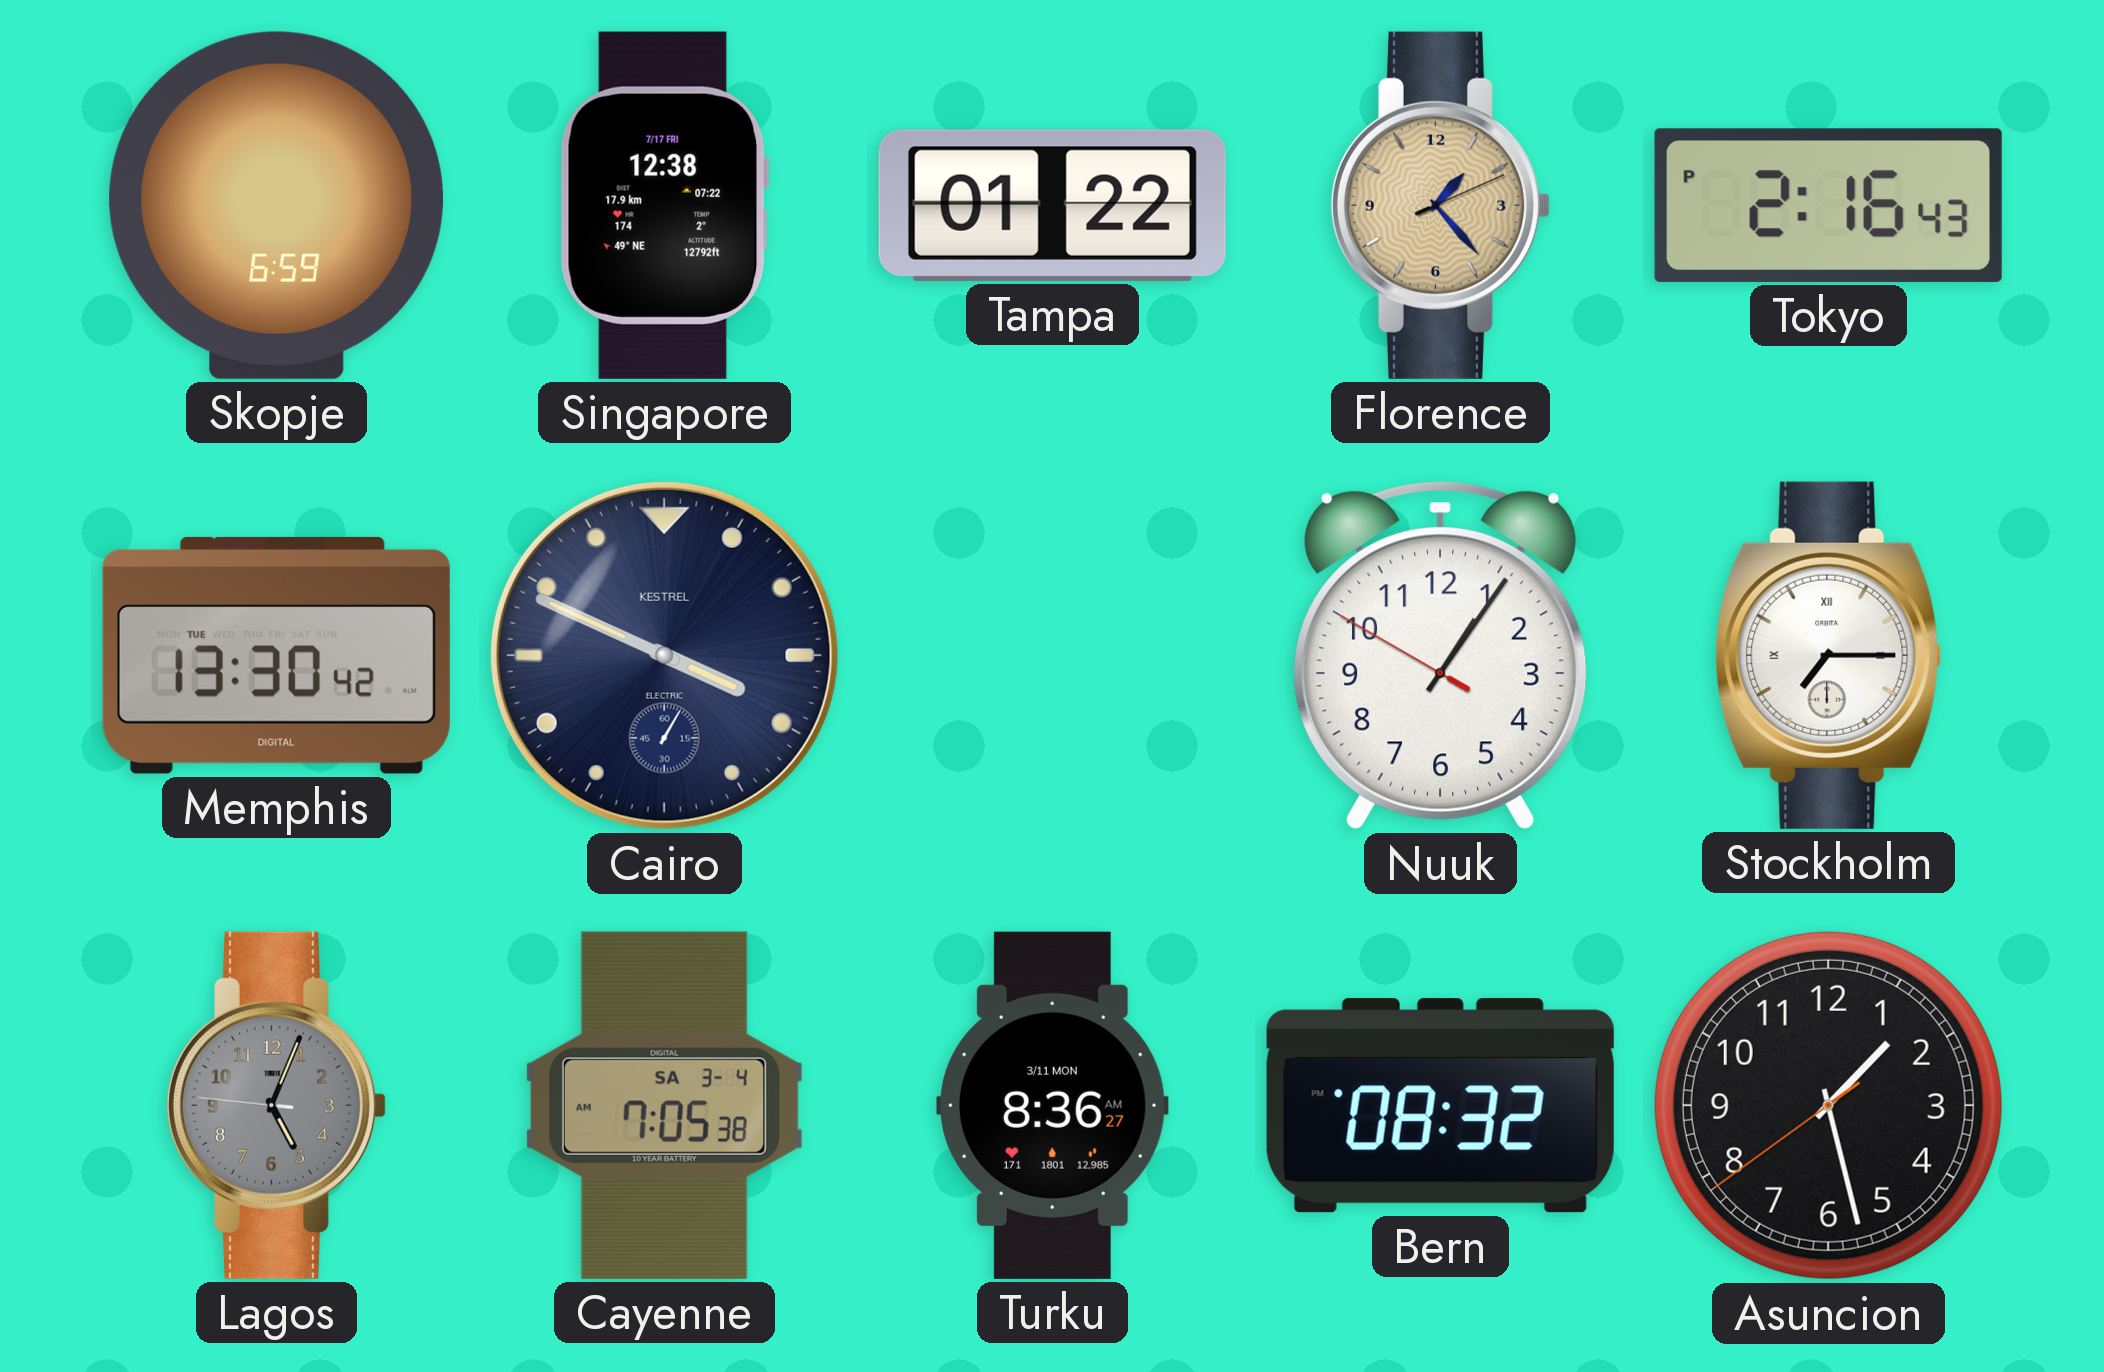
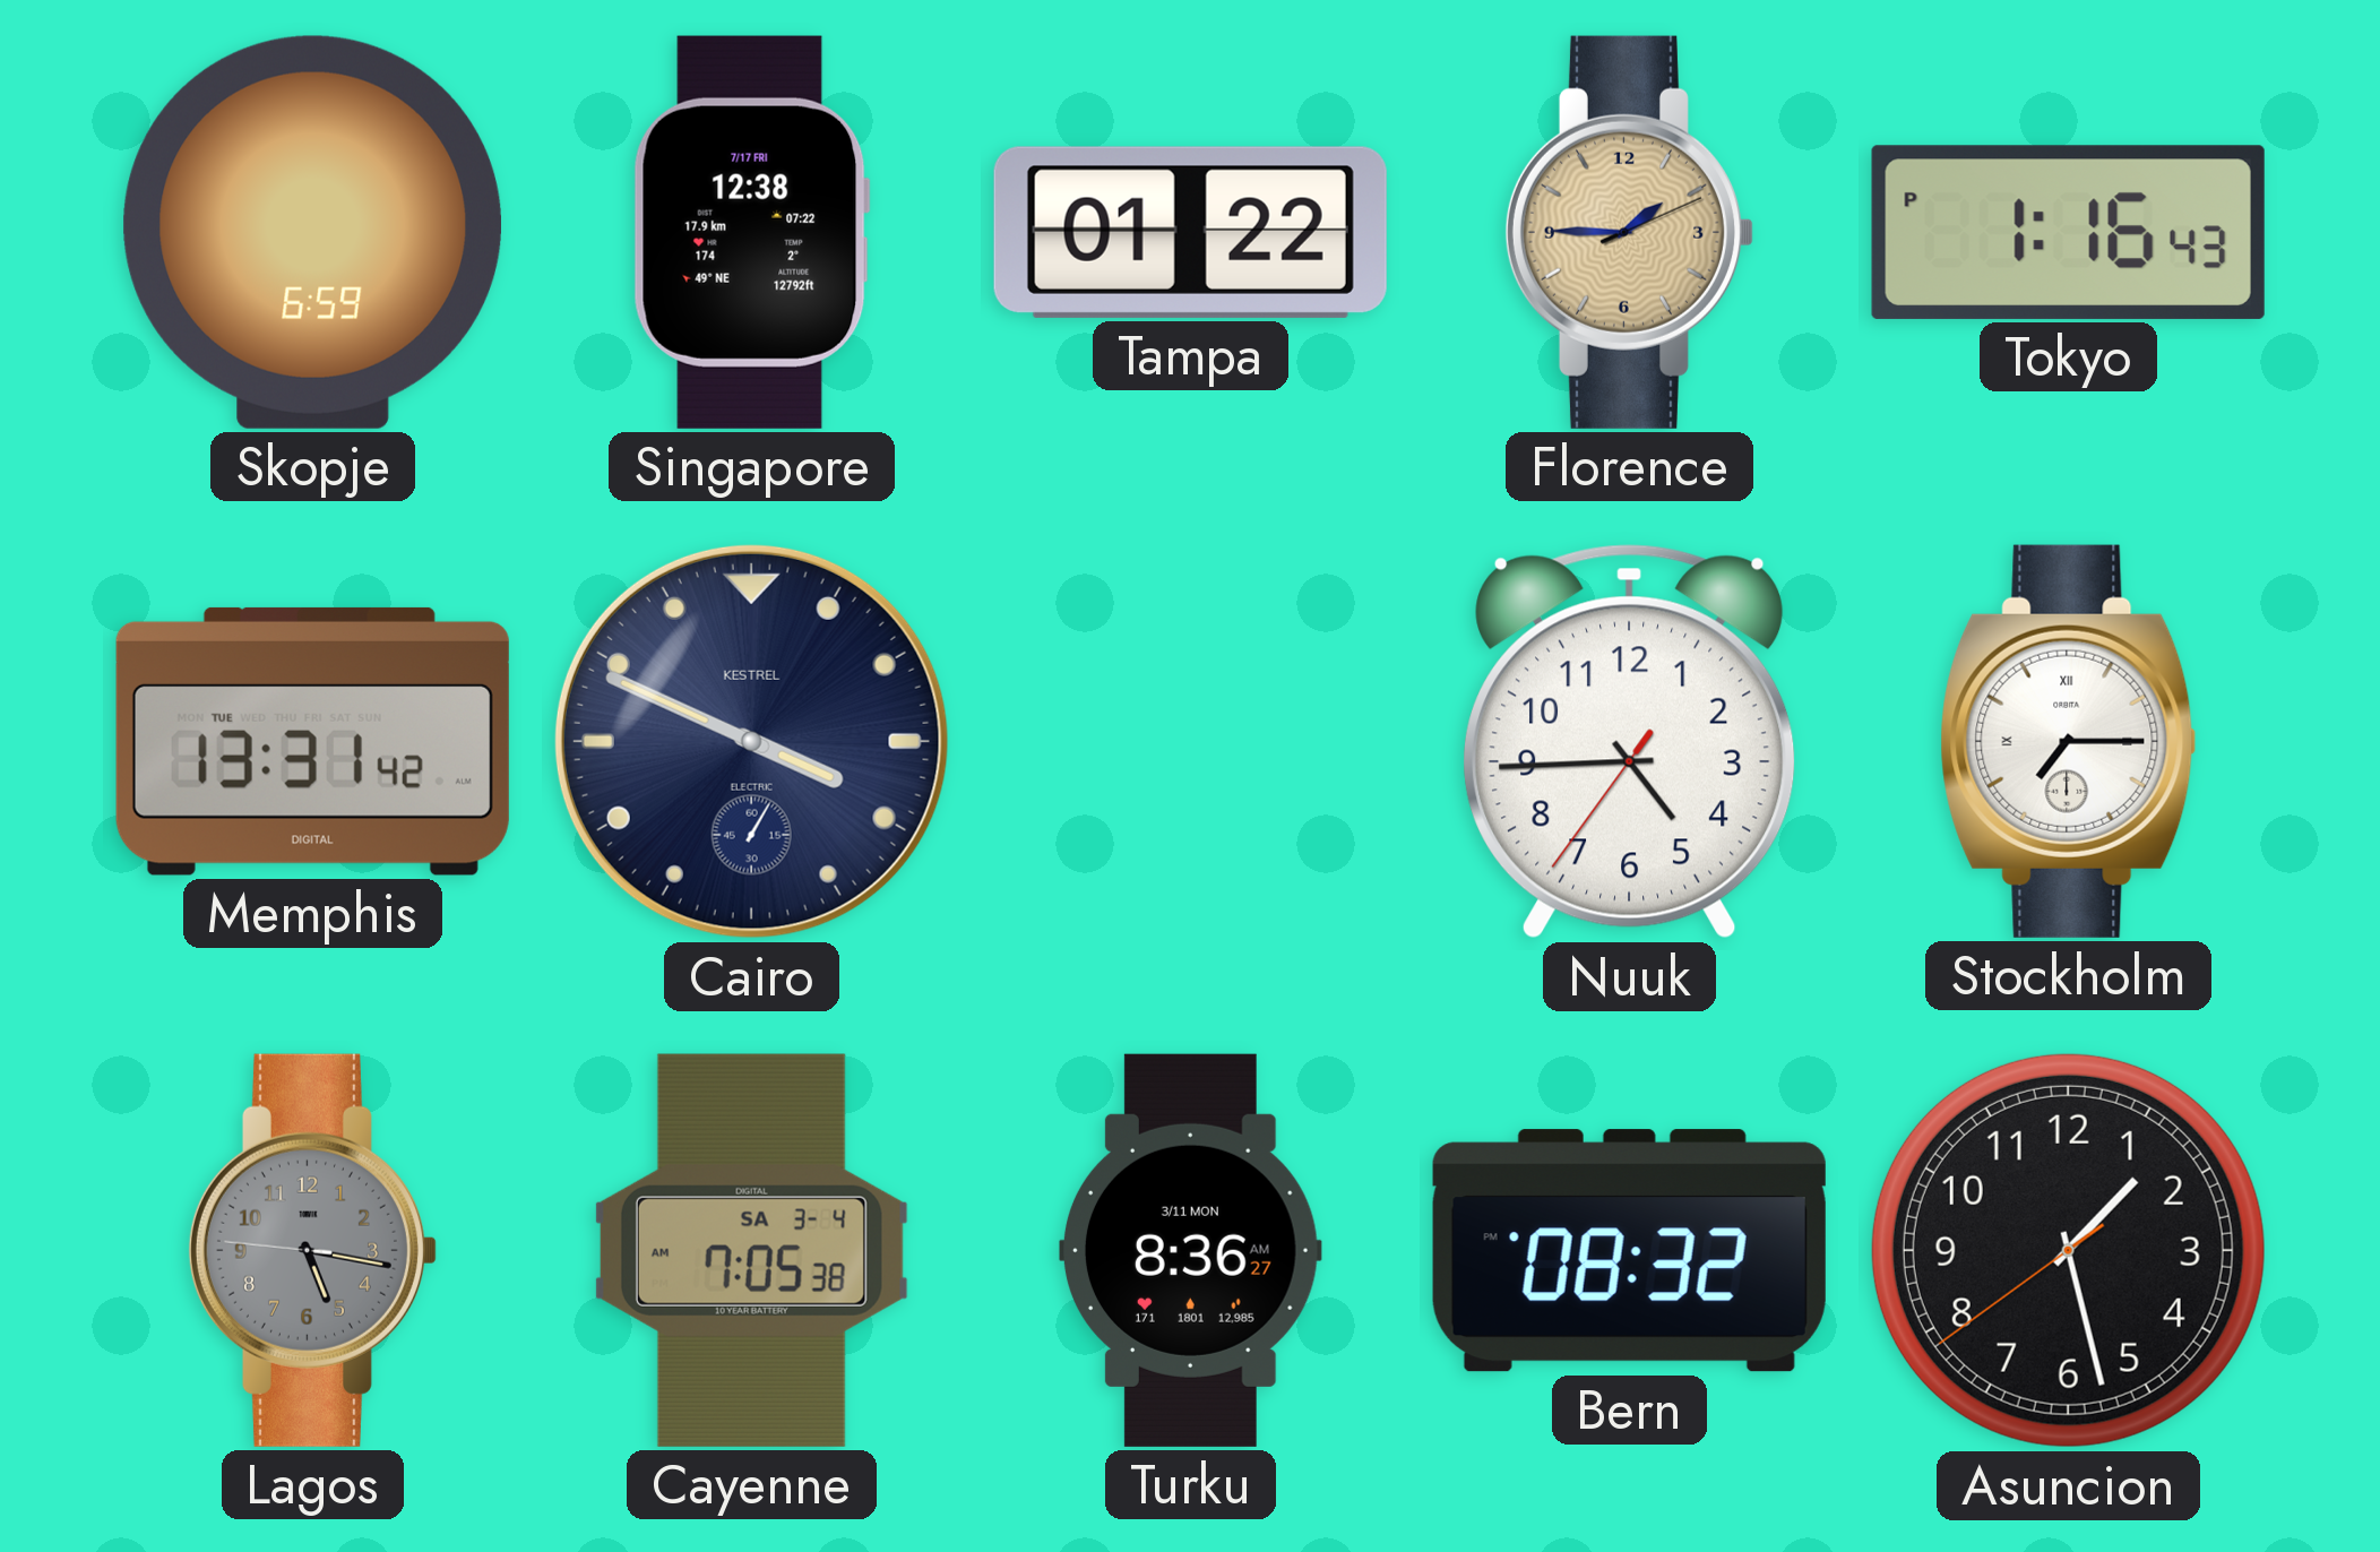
Florence: 1:23 -> 1:45
Tokyo: 2:16 -> 1:16
Memphis: 13:30 -> 13:31
Nuuk: 1:05 -> 4:44
Lagos: 5:03 -> 5:16
